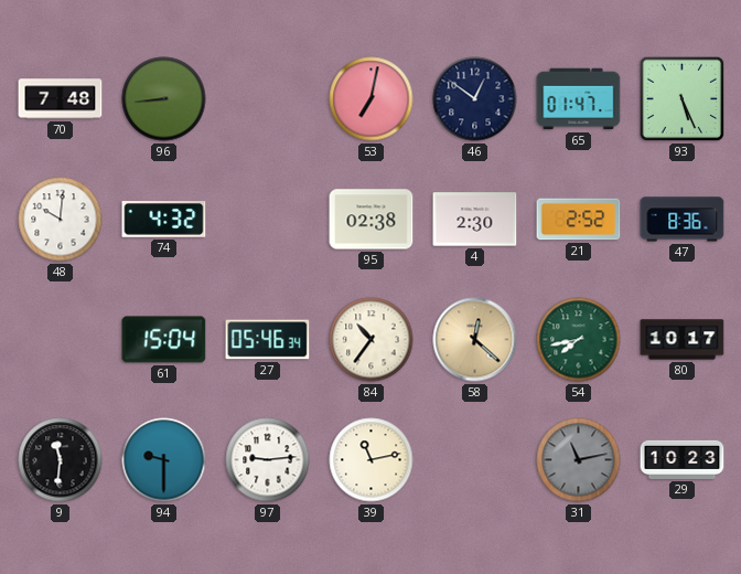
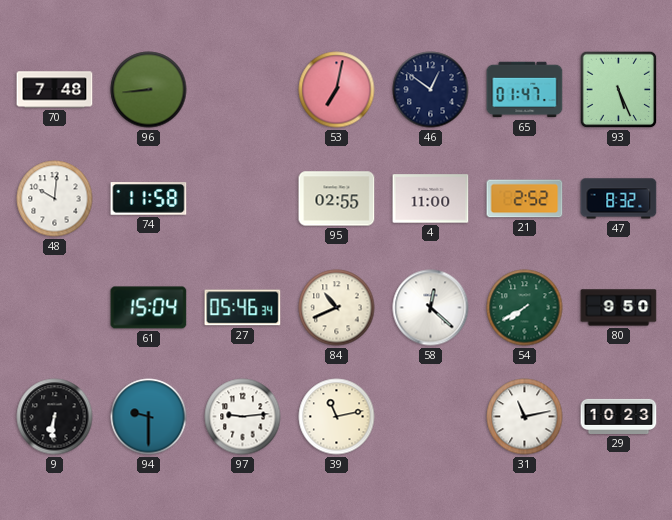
74: 4:32 -> 11:58
95: 02:38 -> 02:55
4: 2:30 -> 11:00
47: 8:36 -> 8:32
84: 10:36 -> 10:41
58 dial: champagne -> white
54: 7:43 -> 7:40
80: 10:17 -> 9:50
9: 11:31 -> 6:31
31 dial: grey -> white
